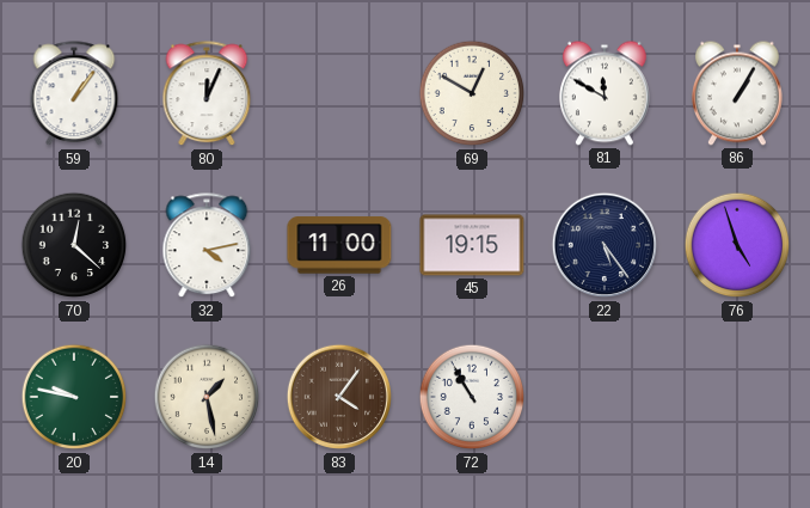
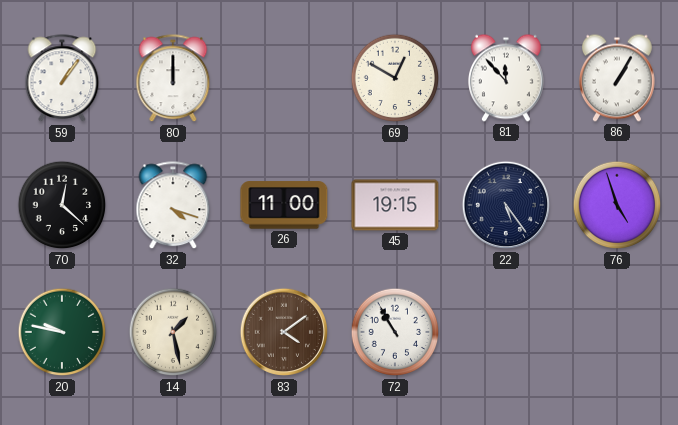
80: 12:04 -> 12:00
81: 11:50 -> 11:53
32: 4:13 -> 4:18
83: 4:06 -> 4:09
